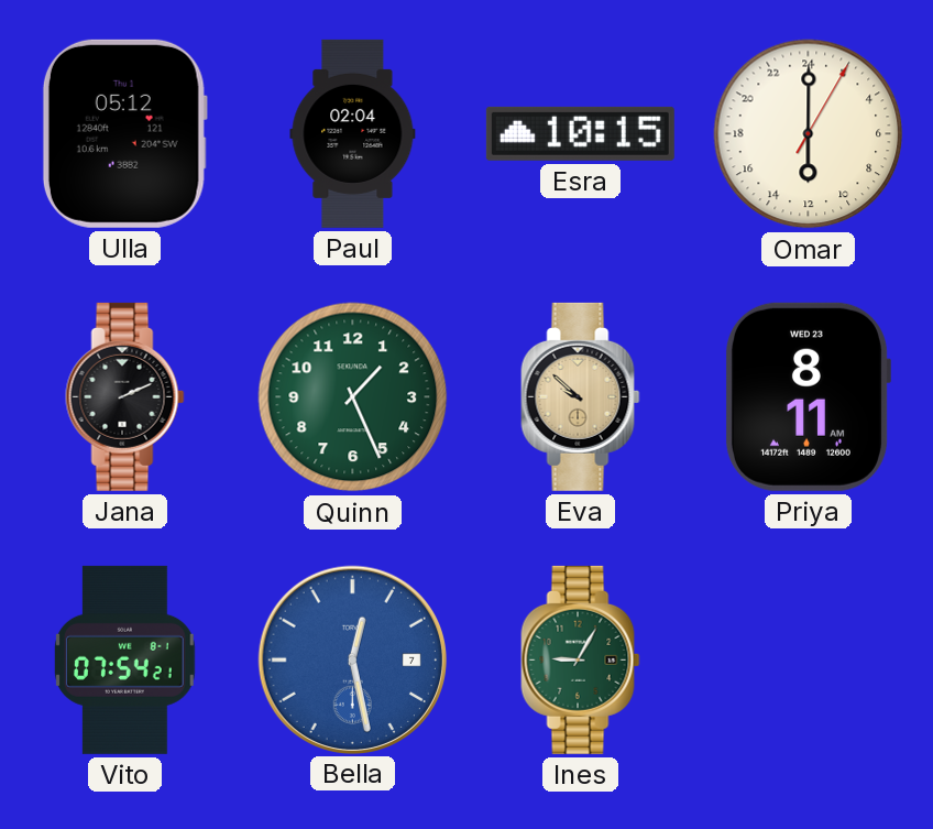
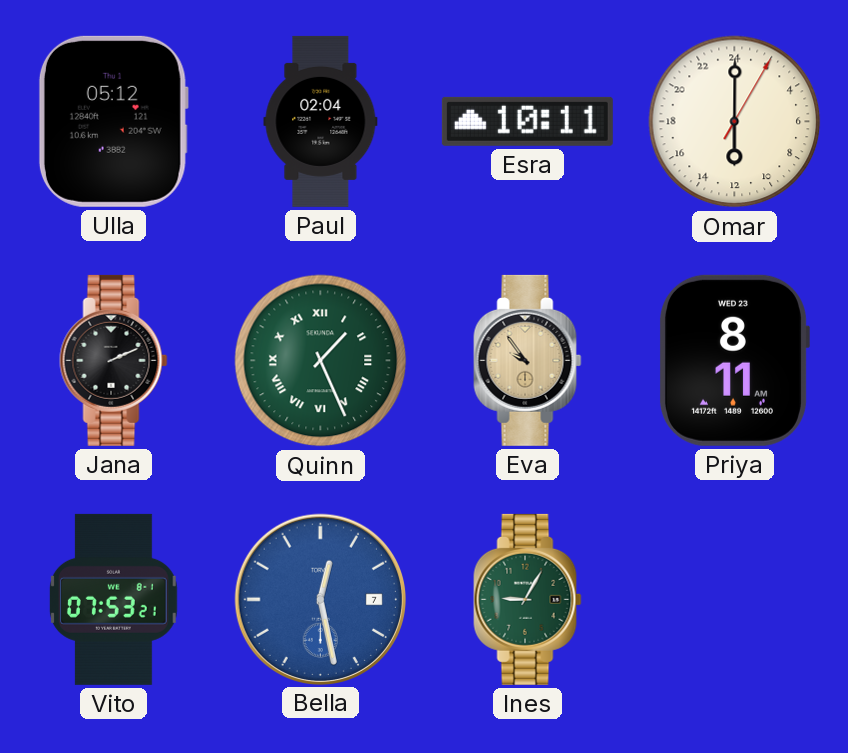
Esra: 10:15 -> 10:11
Quinn numerals: Arabic -> Roman
Eva: 9:52 -> 9:54
Vito: 07:54 -> 07:53
